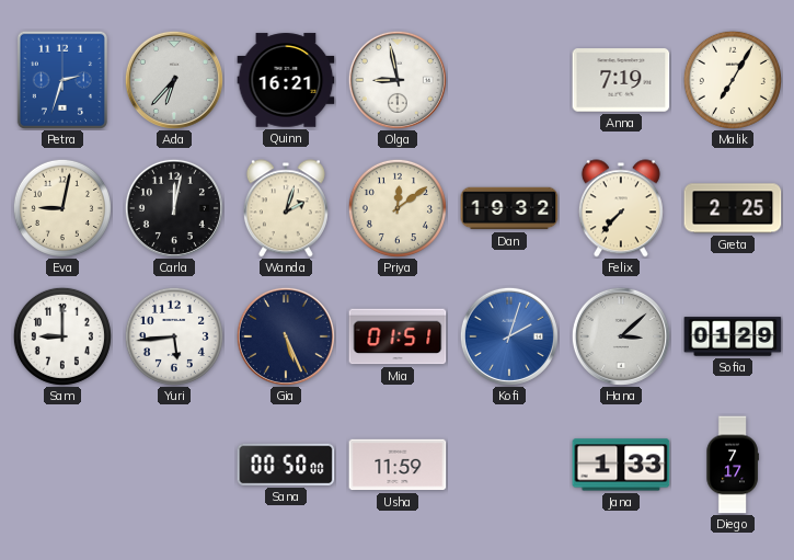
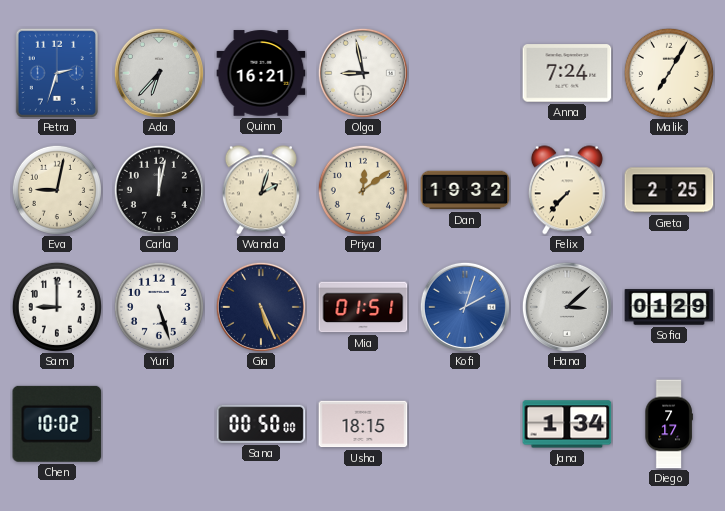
Anna: 7:19 -> 7:24
Yuri: 5:44 -> 5:27
Chen: none -> 10:02
Usha: 11:59 -> 18:15
Jana: 1:33 -> 1:34
